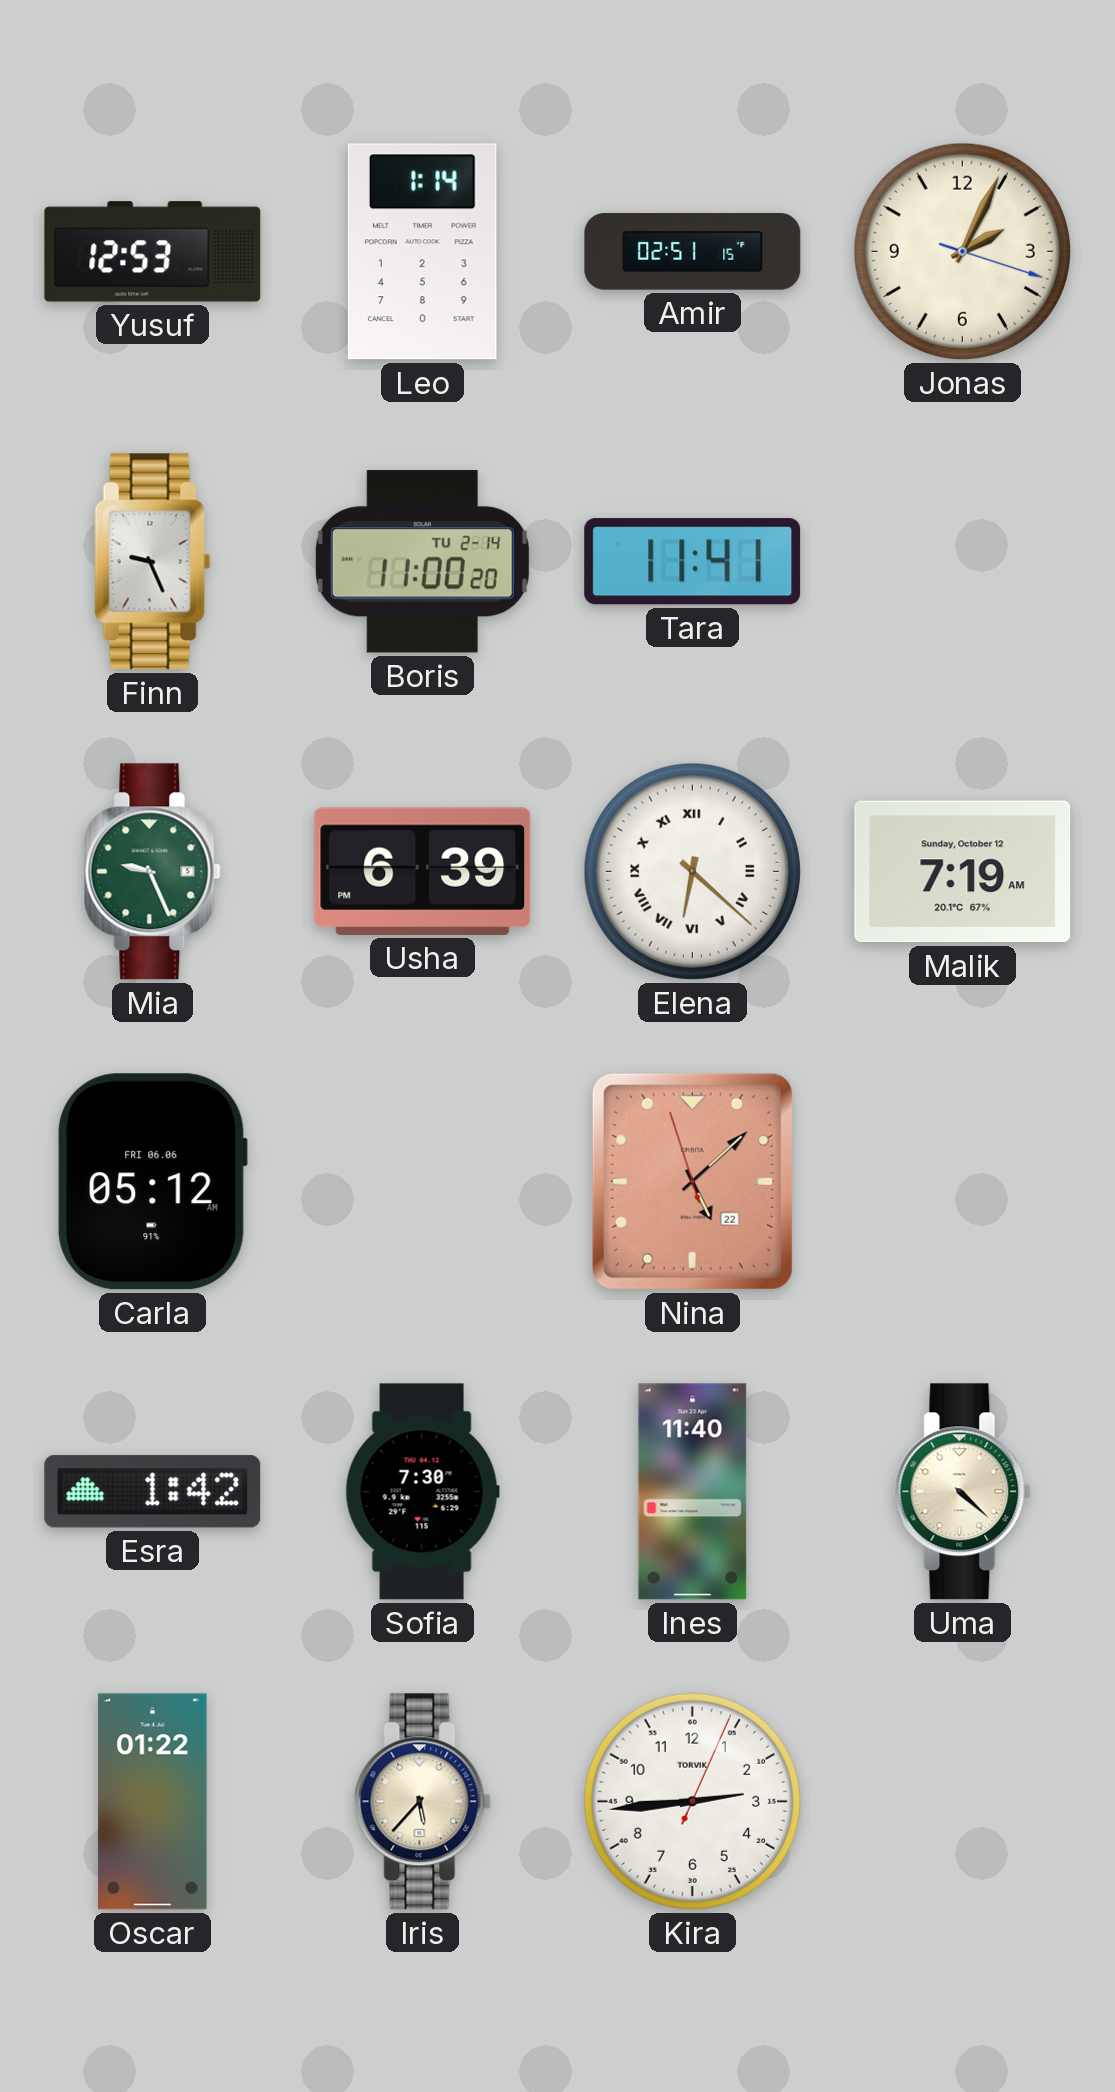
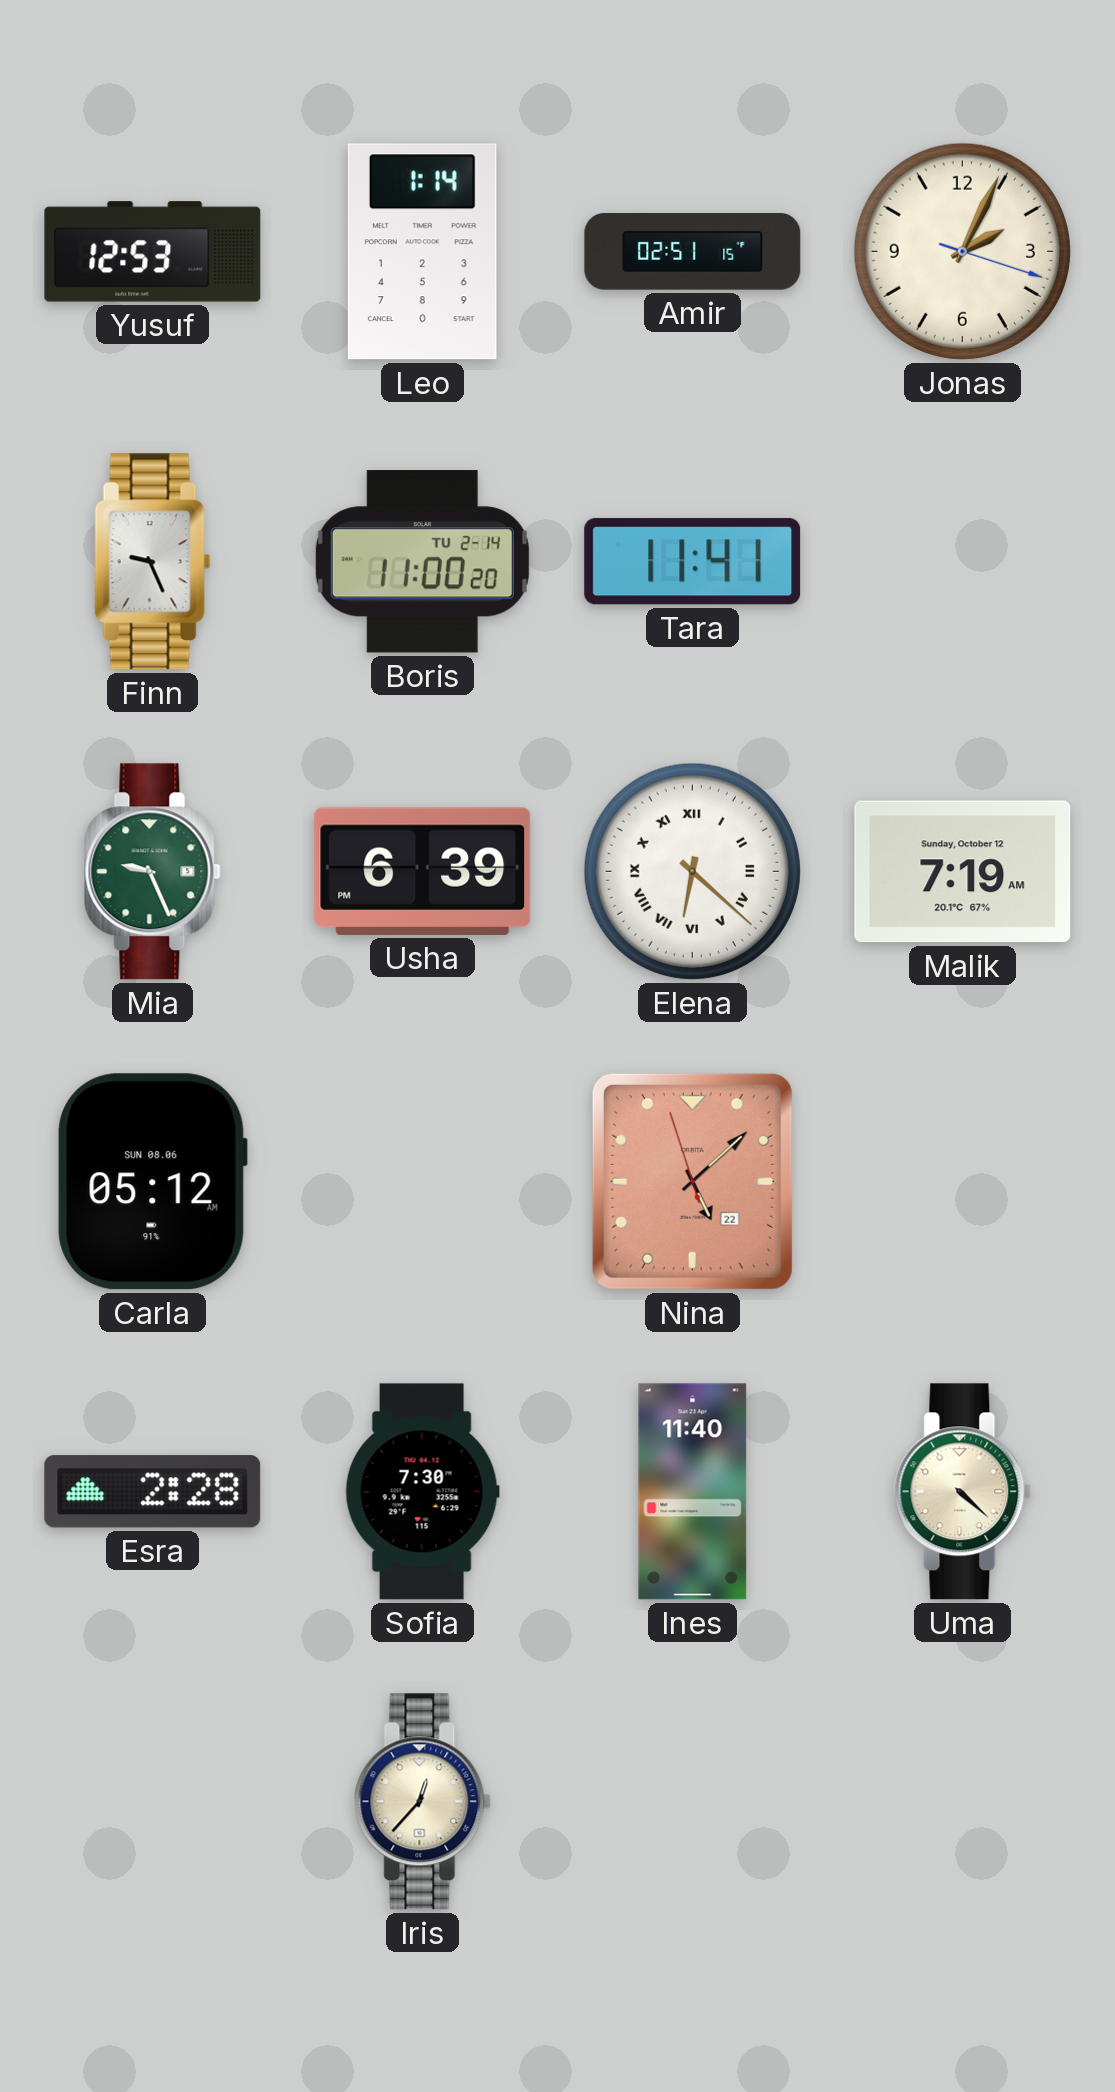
Carla date: FRI 06.06 -> SUN 08.06
Esra: 1:42 -> 2:28
Oscar: 01:22 -> none
Iris: 5:37 -> 12:37
Kira: 2:44 -> none
